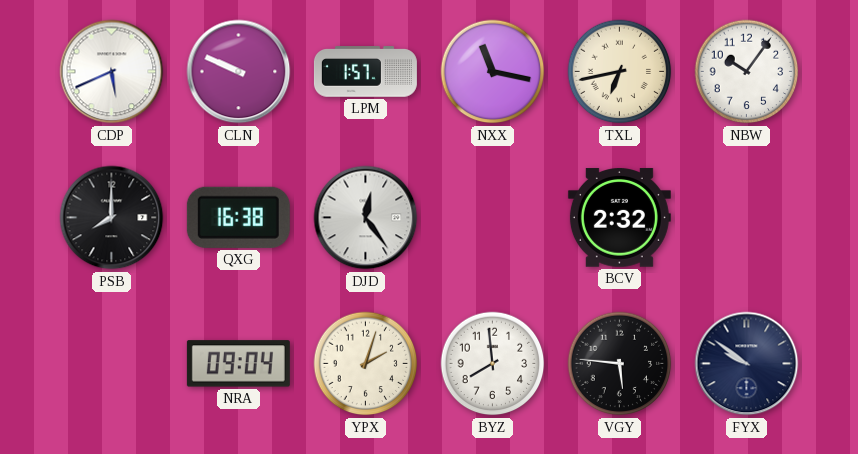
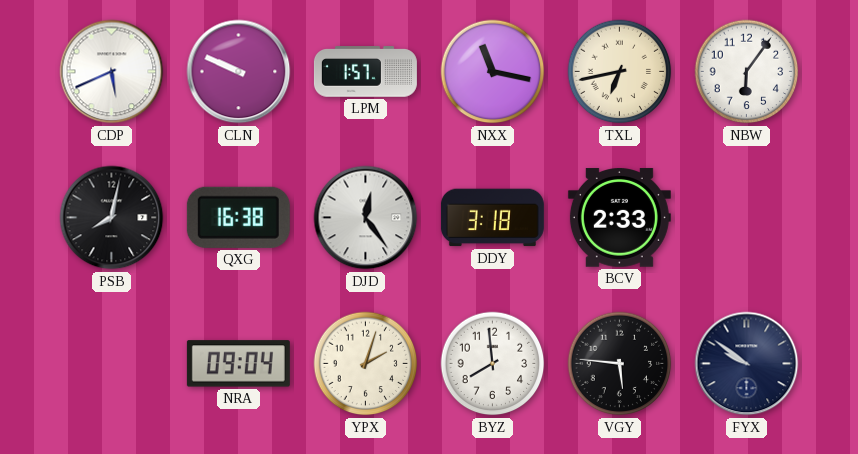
NBW: 10:06 -> 6:06
PSB: 8:00 -> 8:02
DDY: none -> 3:18
BCV: 2:32 -> 2:33
